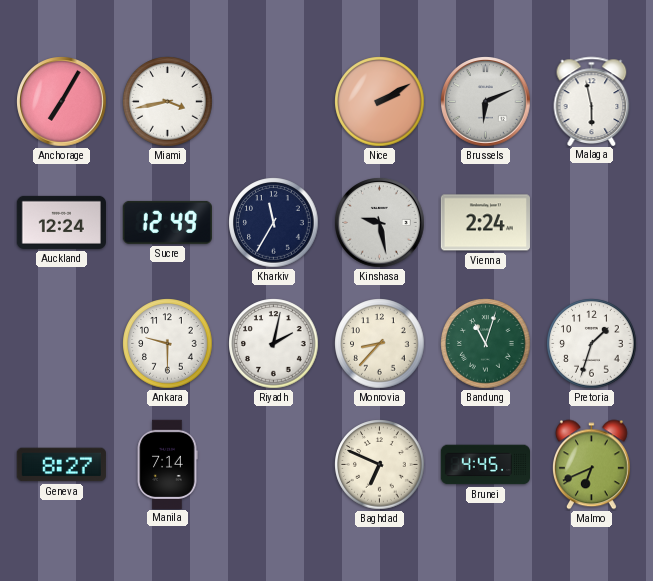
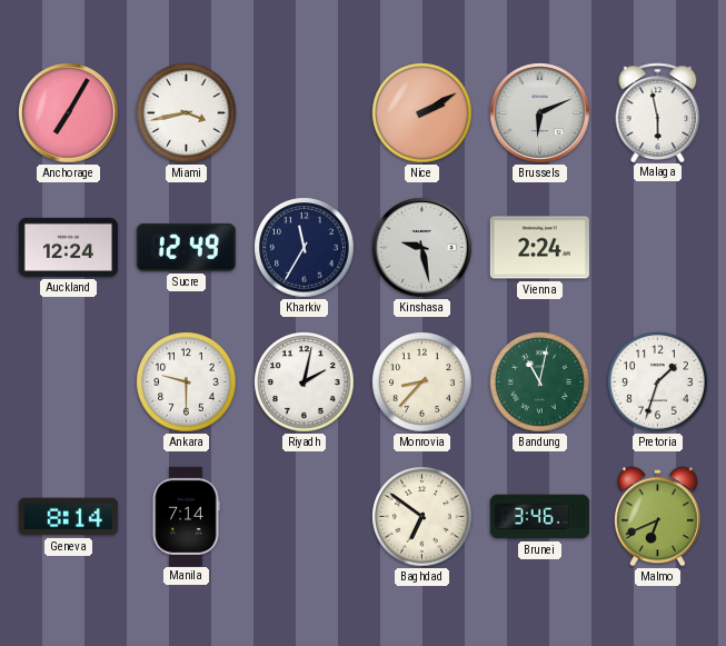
Bandung: 11:03 -> 11:02
Geneva: 8:27 -> 8:14
Baghdad: 6:49 -> 6:51
Brunei: 4:45 -> 3:46
